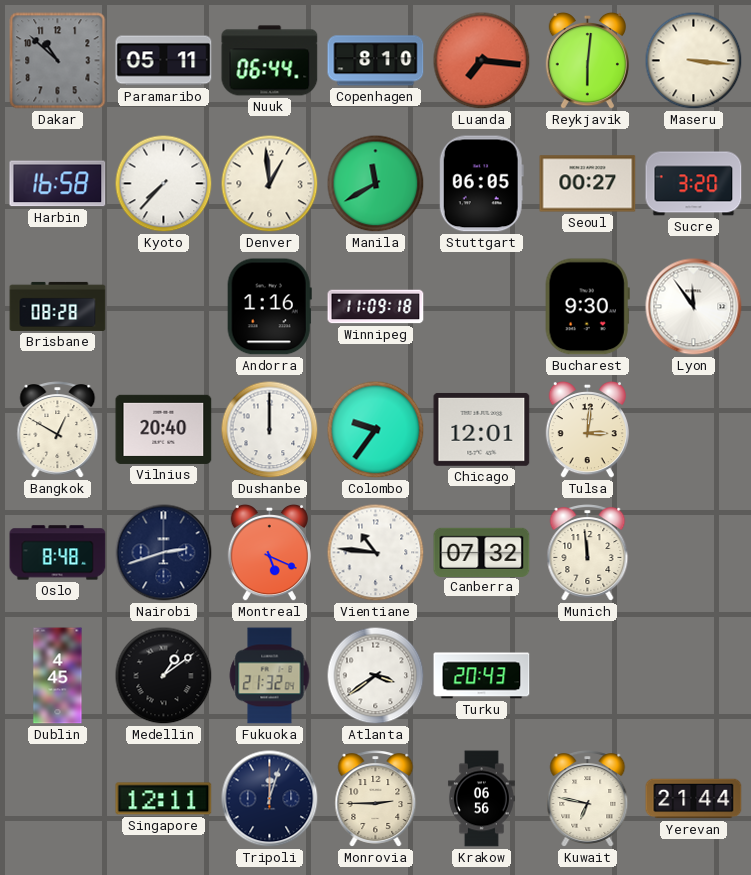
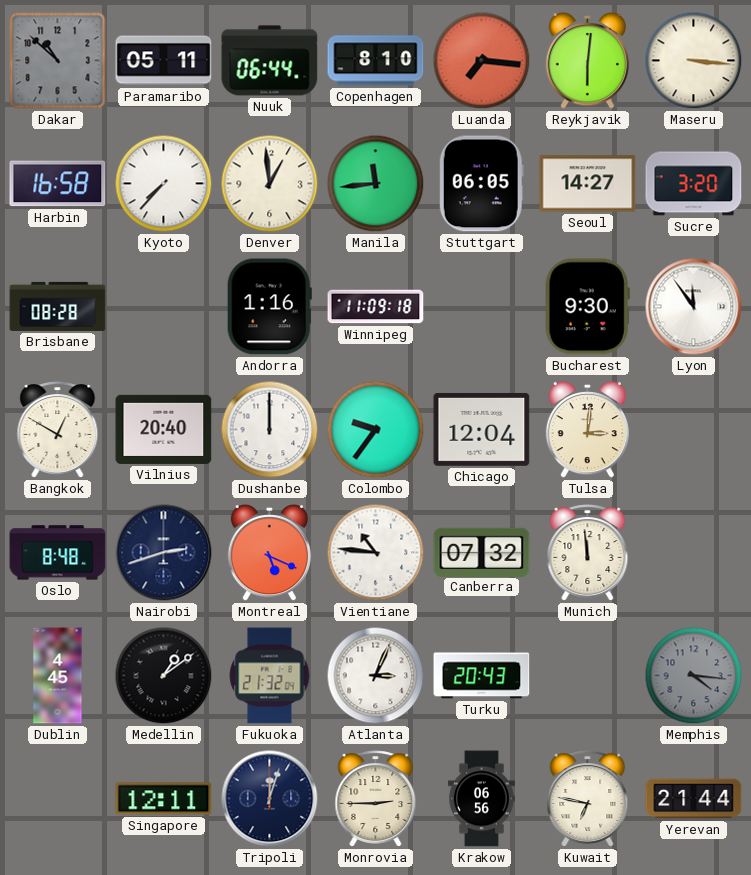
Manila: 11:40 -> 11:44
Seoul: 00:27 -> 14:27
Chicago: 12:01 -> 12:04
Atlanta: 3:39 -> 3:04
Memphis: none -> 4:16
